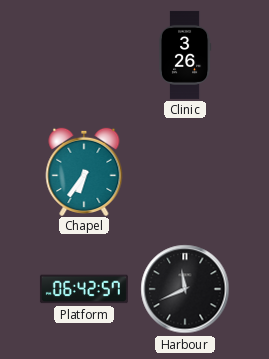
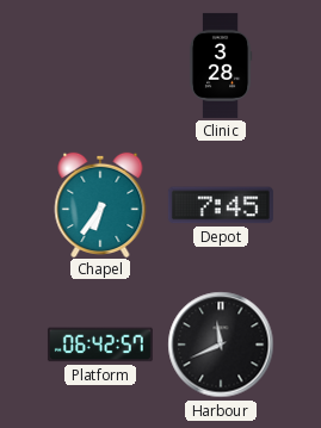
Clinic: 3:26 -> 3:28
Depot: none -> 7:45
